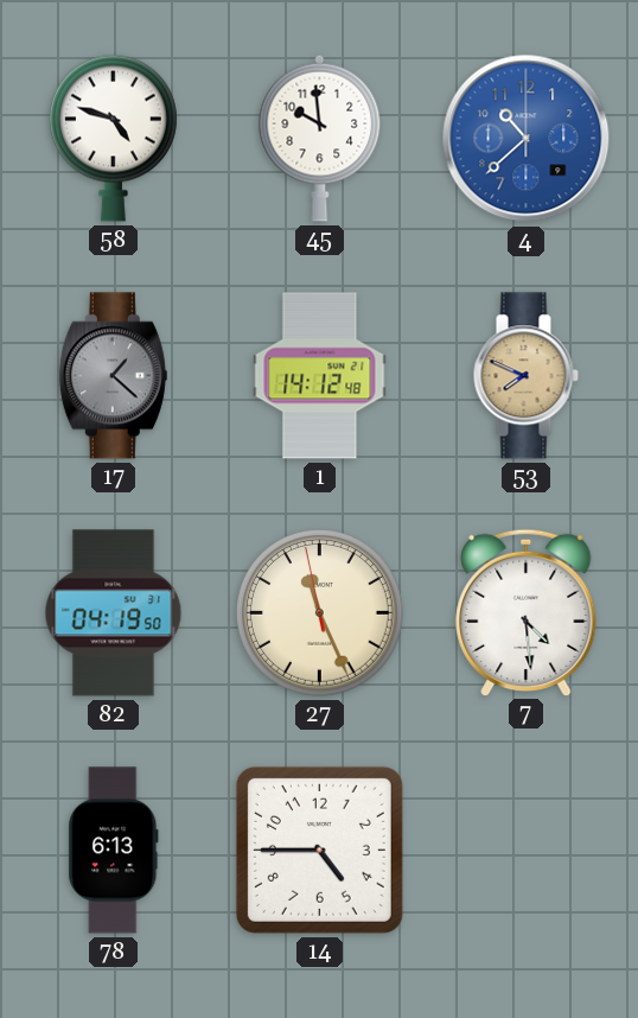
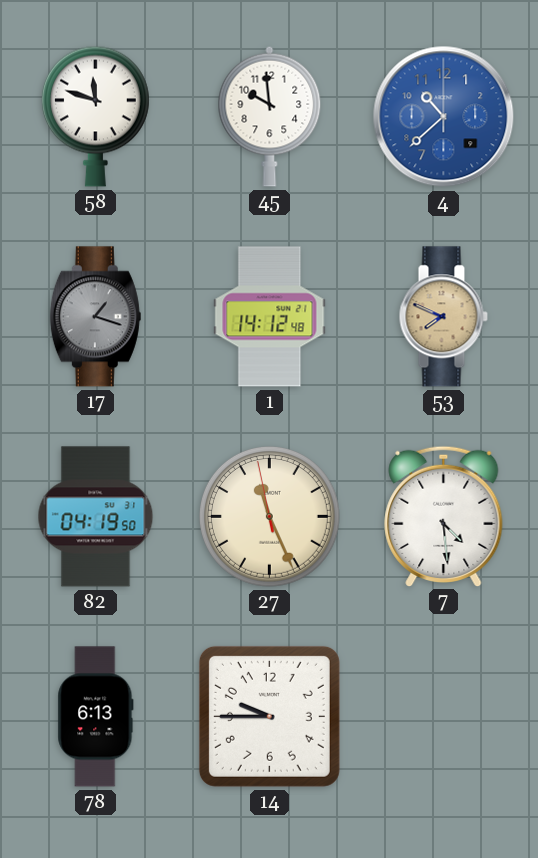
58: 4:48 -> 11:48
17: 1:22 -> 1:18
14: 4:45 -> 9:45
